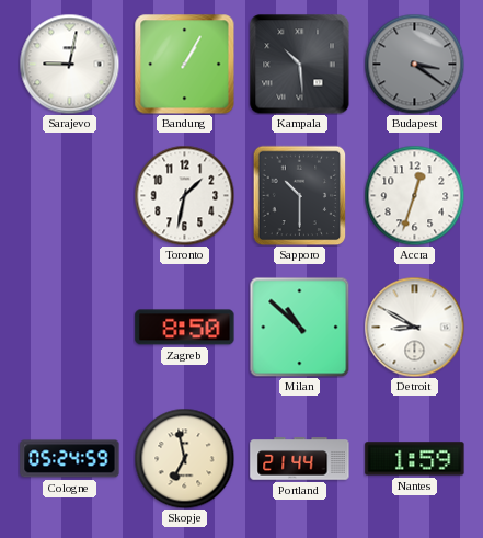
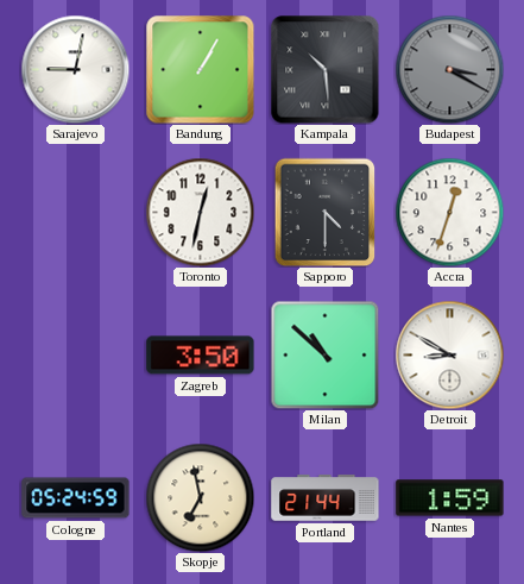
Budapest: 3:21 -> 3:20
Toronto: 1:32 -> 12:32
Sapporo: 10:30 -> 4:30
Zagreb: 8:50 -> 3:50
